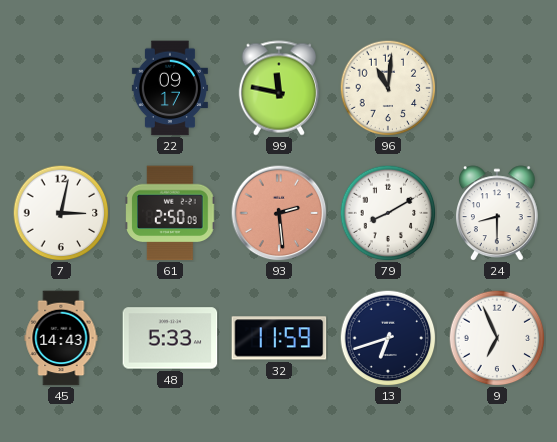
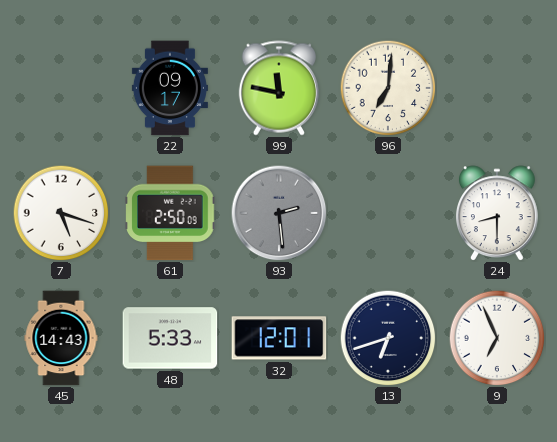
96: 11:01 -> 7:01
7: 3:02 -> 5:18
93 dial: salmon -> grey
79: 8:10 -> none
32: 11:59 -> 12:01
